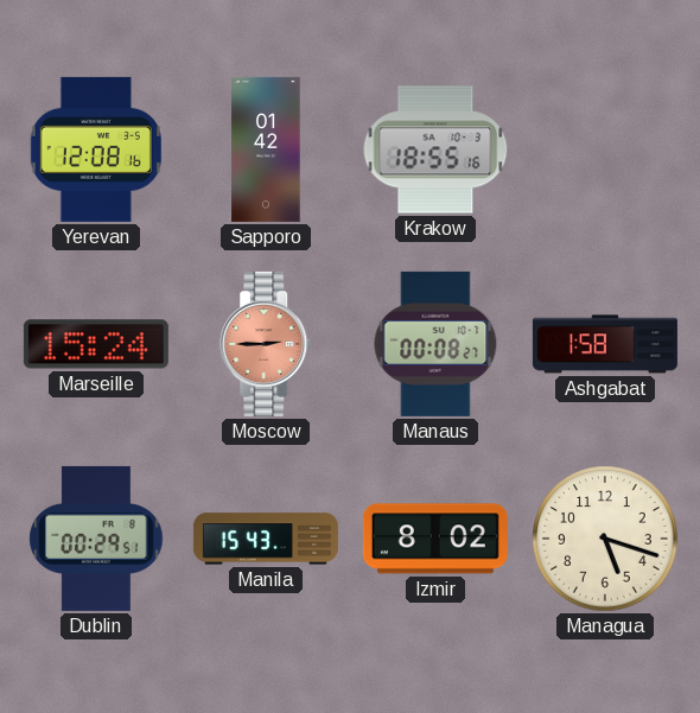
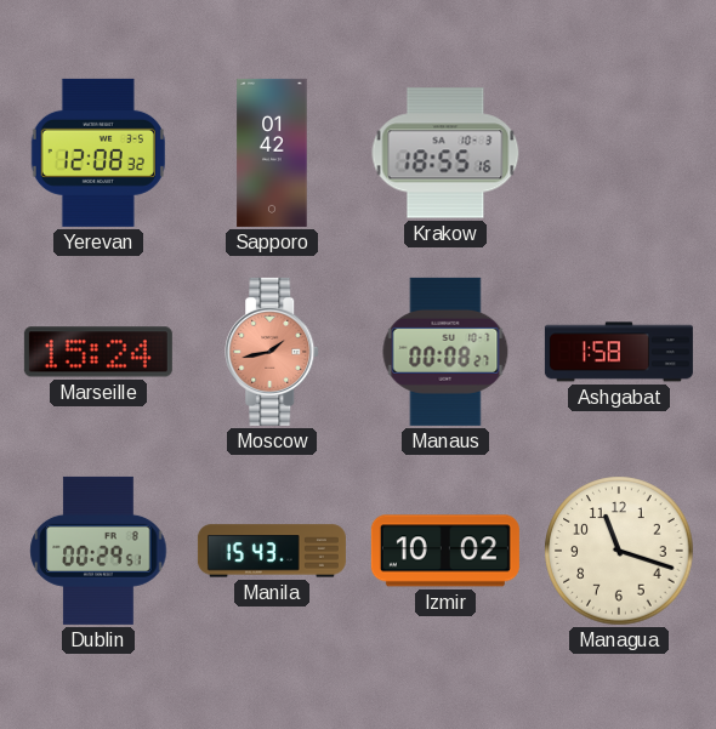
Yerevan: 12:08:16 -> 12:08:32
Moscow: 2:45 -> 1:43
Izmir: 8:02 -> 10:02
Managua: 5:18 -> 11:18
